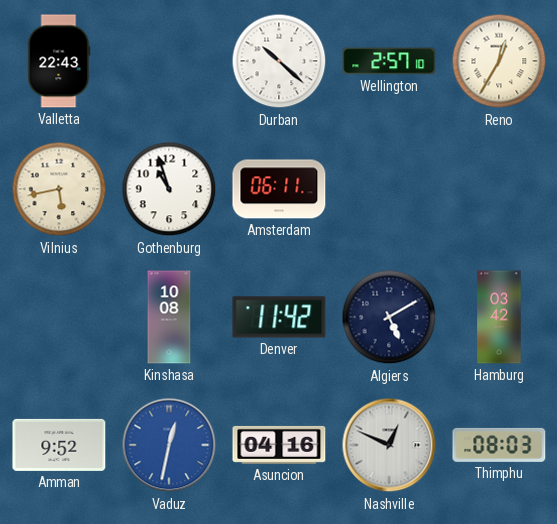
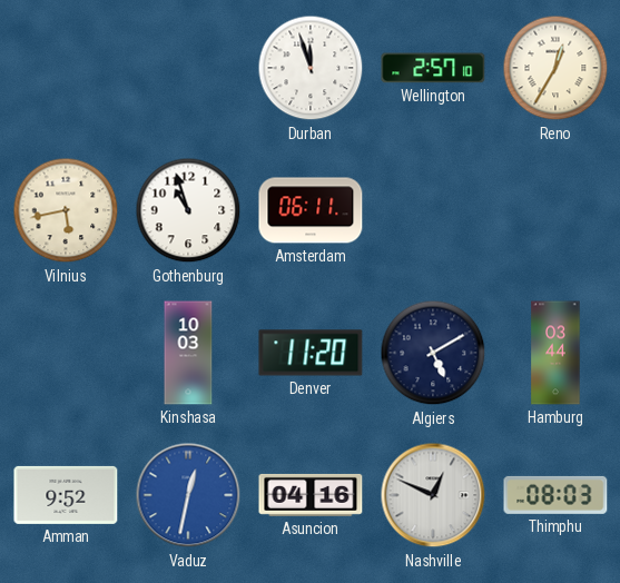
Valletta: 22:43 -> none
Durban: 10:22 -> 11:57
Kinshasa: 10:08 -> 10:03
Denver: 11:42 -> 11:20
Hamburg: 03:42 -> 03:44
